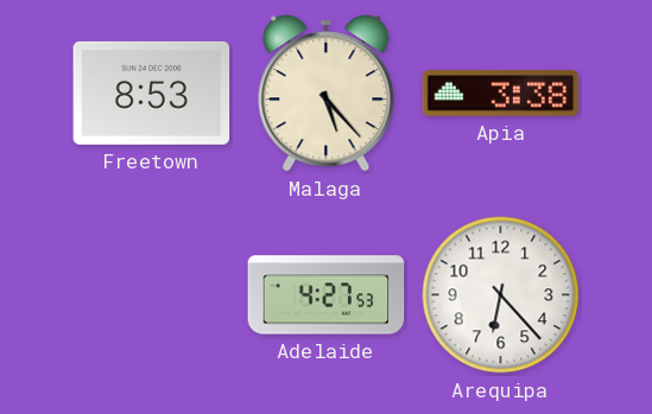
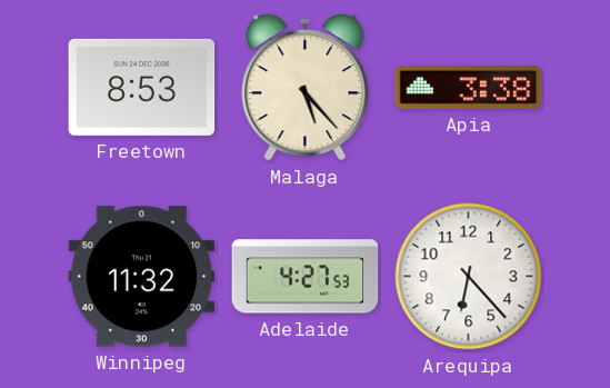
Winnipeg: none -> 11:32
